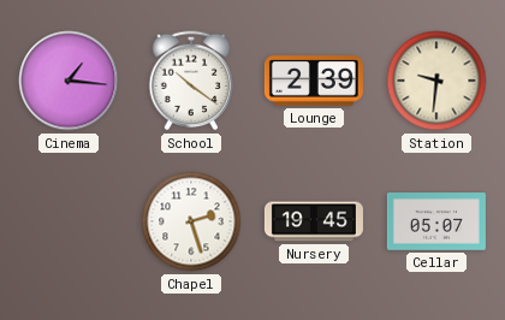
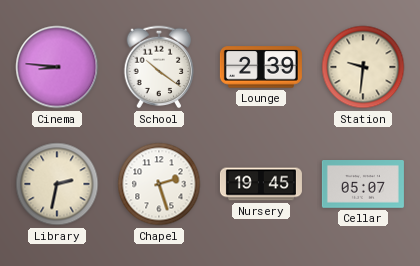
Cinema: 1:16 -> 8:46
Library: none -> 2:32
